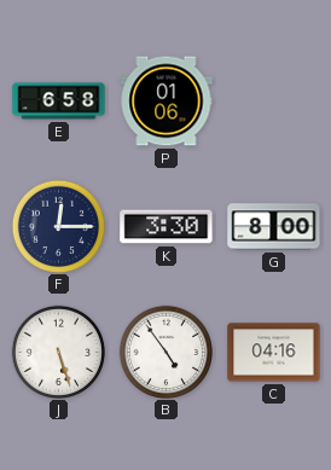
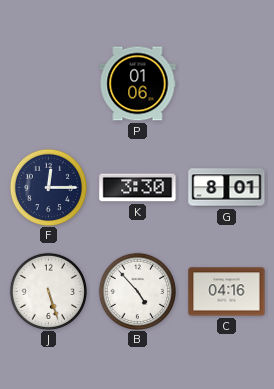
E: 6:58 -> none
G: 8:00 -> 8:01
B: 4:54 -> 4:53
